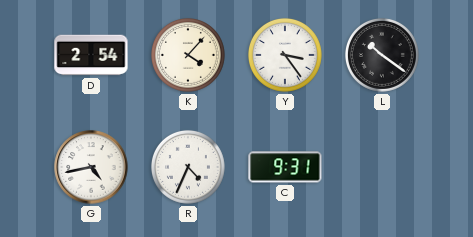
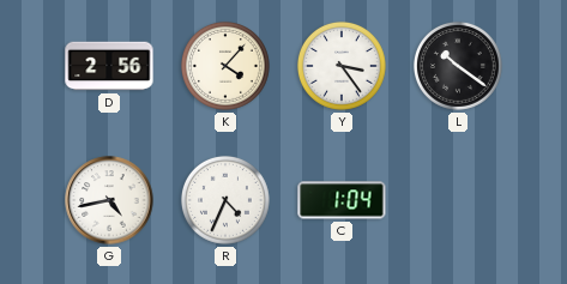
D: 2:54 -> 2:56
C: 9:31 -> 1:04
